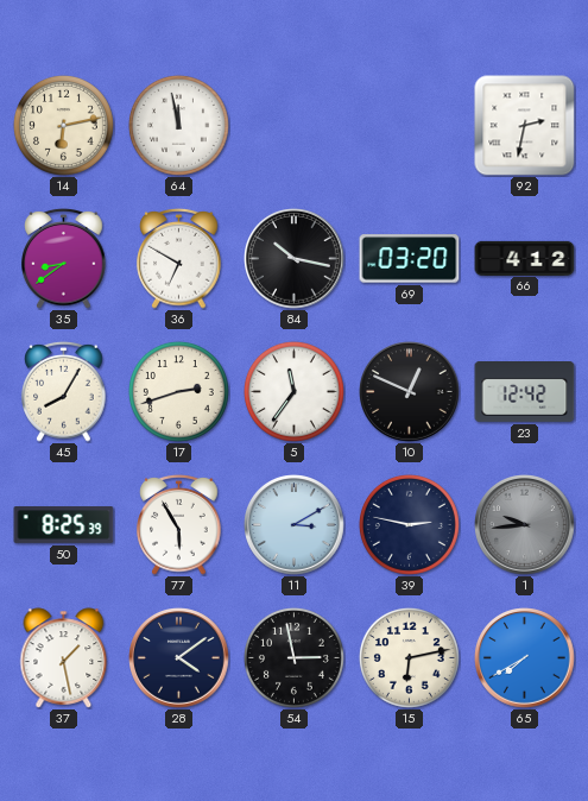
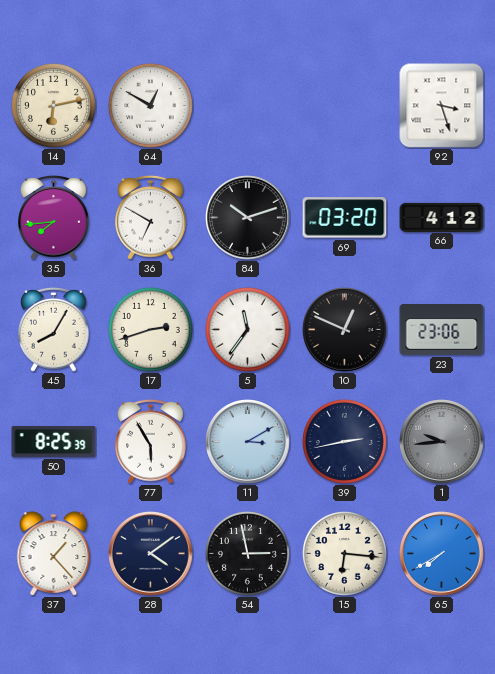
64: 11:58 -> 12:50
92: 2:32 -> 3:27
35: 8:39 -> 7:44
84: 10:17 -> 10:12
23: 12:42 -> 23:06
39: 2:47 -> 2:43
37: 1:28 -> 1:23
15: 6:13 -> 6:16
